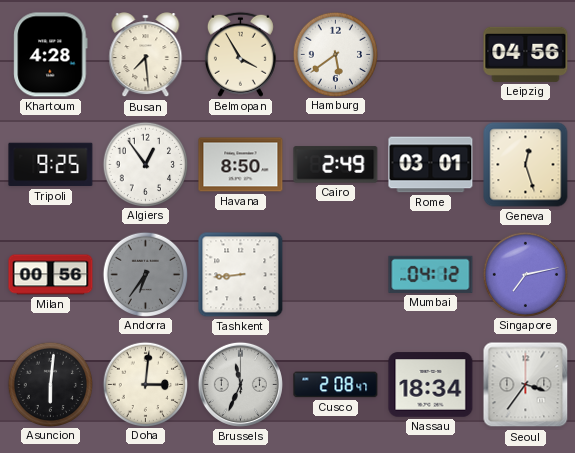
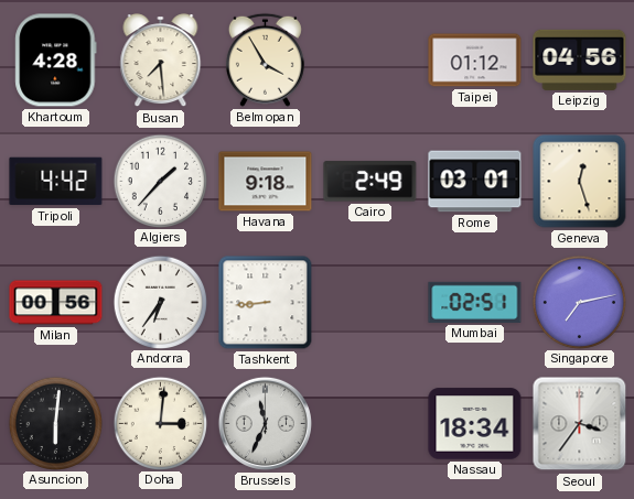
Hamburg: 5:39 -> none
Taipei: none -> 01:12
Tripoli: 9:25 -> 4:42
Algiers: 12:54 -> 1:37
Havana: 8:50 -> 9:18
Andorra dial: grey -> white
Mumbai: 04:12 -> 02:51
Cusco: 2:08 -> none
